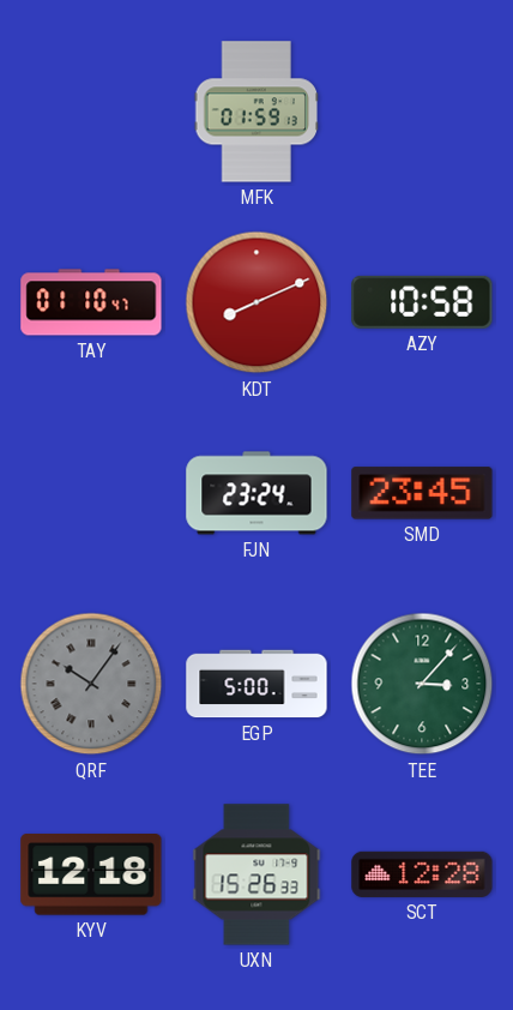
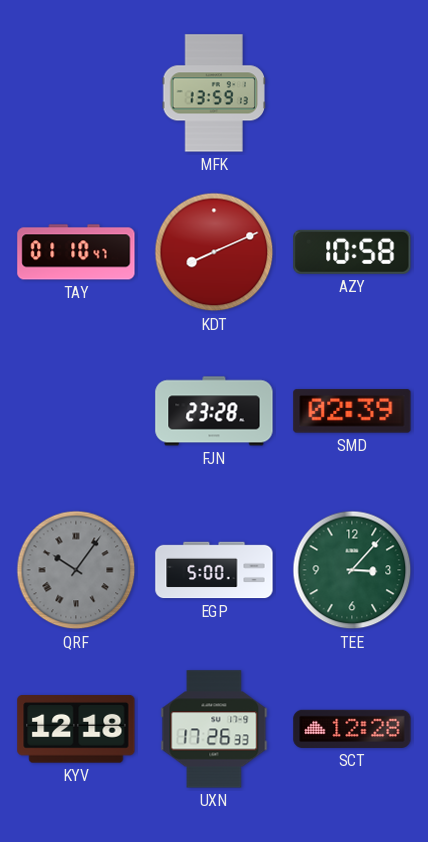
MFK: 01:59 -> 13:59
FJN: 23:24 -> 23:28
SMD: 23:45 -> 02:39
UXN: 15:26 -> 17:26
